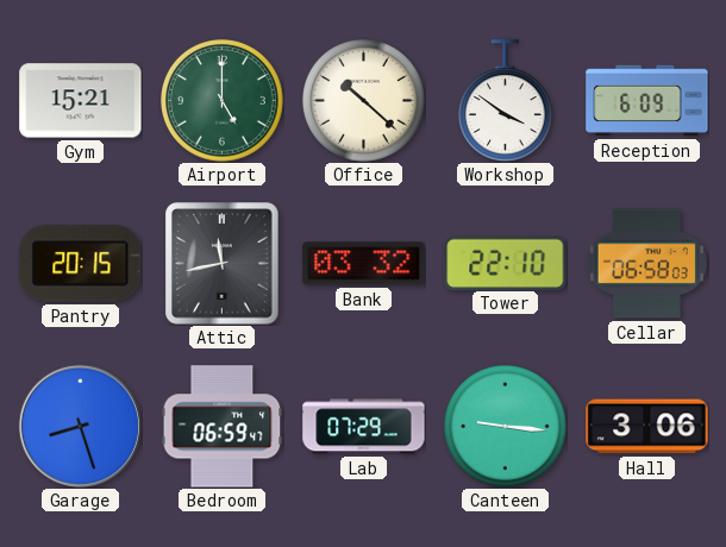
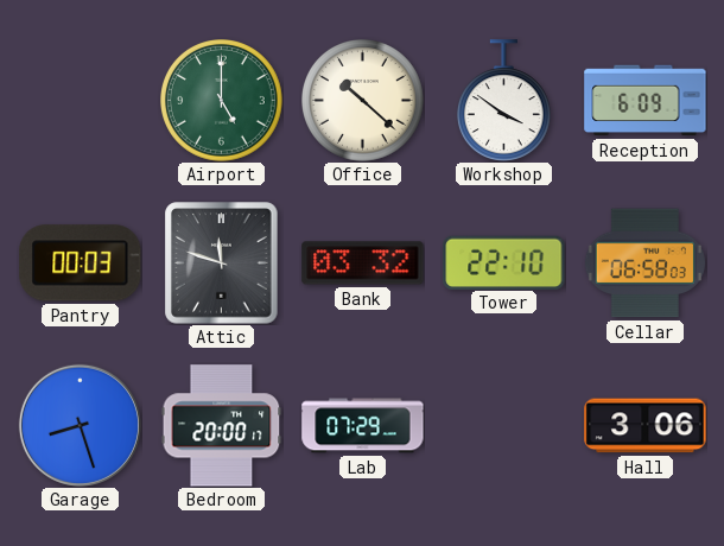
Gym: 15:21 -> none
Pantry: 20:15 -> 00:03
Attic: 11:43 -> 11:48
Bedroom: 06:59 -> 20:00
Canteen: 9:16 -> none
